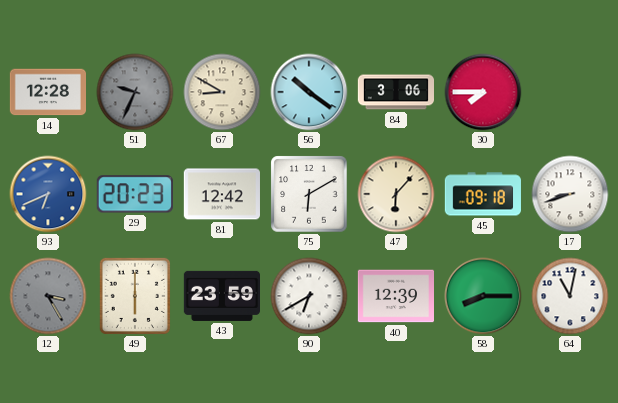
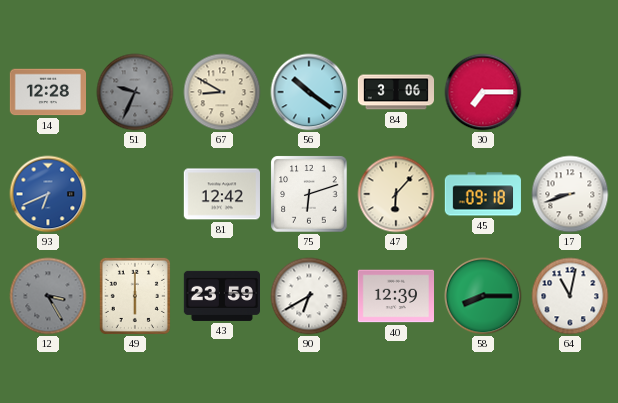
30: 7:45 -> 7:15
29: 20:23 -> none
75: 6:10 -> 6:12
